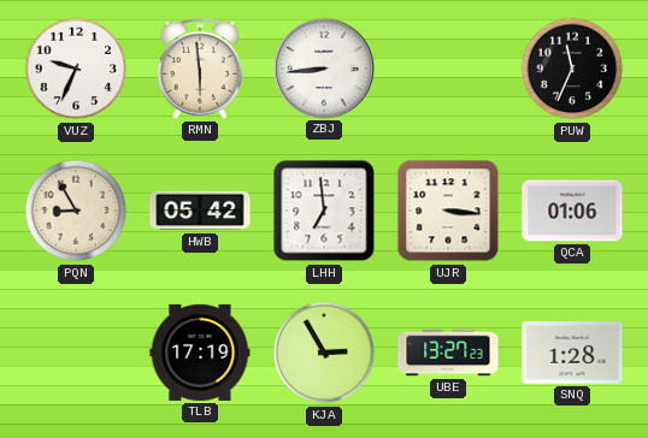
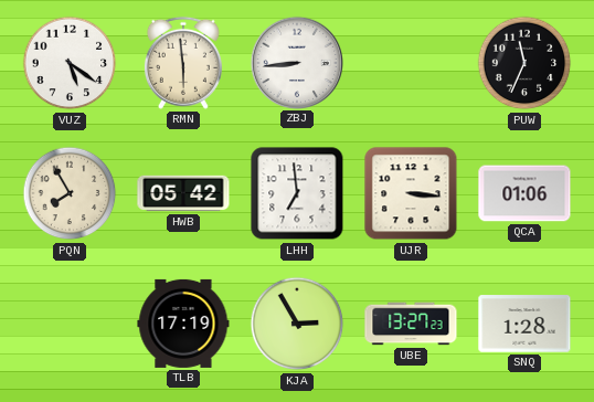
VUZ: 9:34 -> 5:21
PQN: 8:55 -> 7:55
